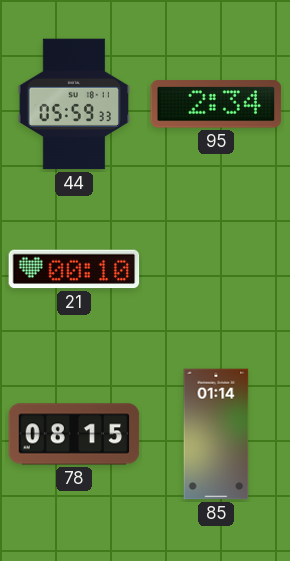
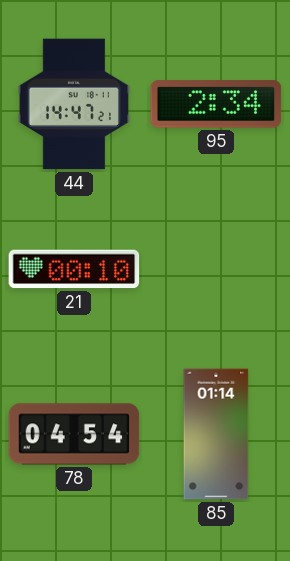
44: 05:59 -> 14:47
78: 08:15 -> 04:54
